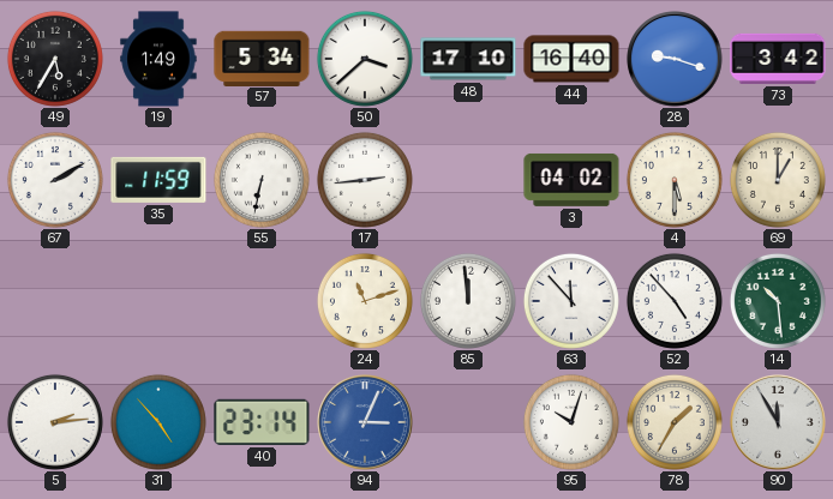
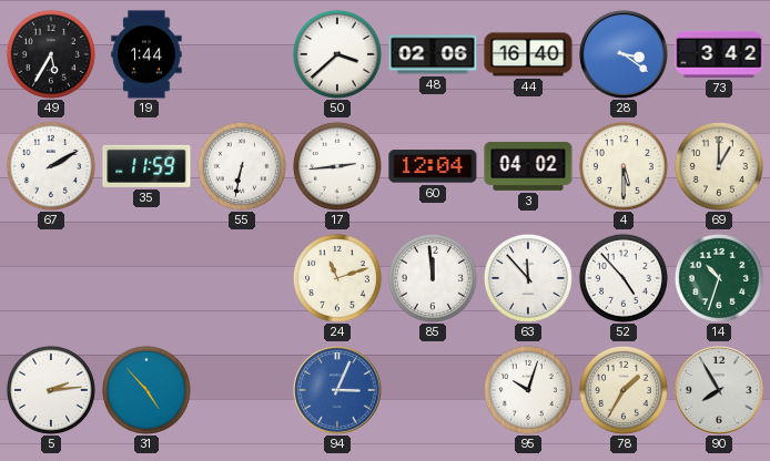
19: 1:49 -> 1:44
57: 5:34 -> none
48: 17:10 -> 02:06
28: 9:18 -> 3:21
60: none -> 12:04
14: 10:29 -> 10:33
40: 23:14 -> none
90: 11:55 -> 7:55
